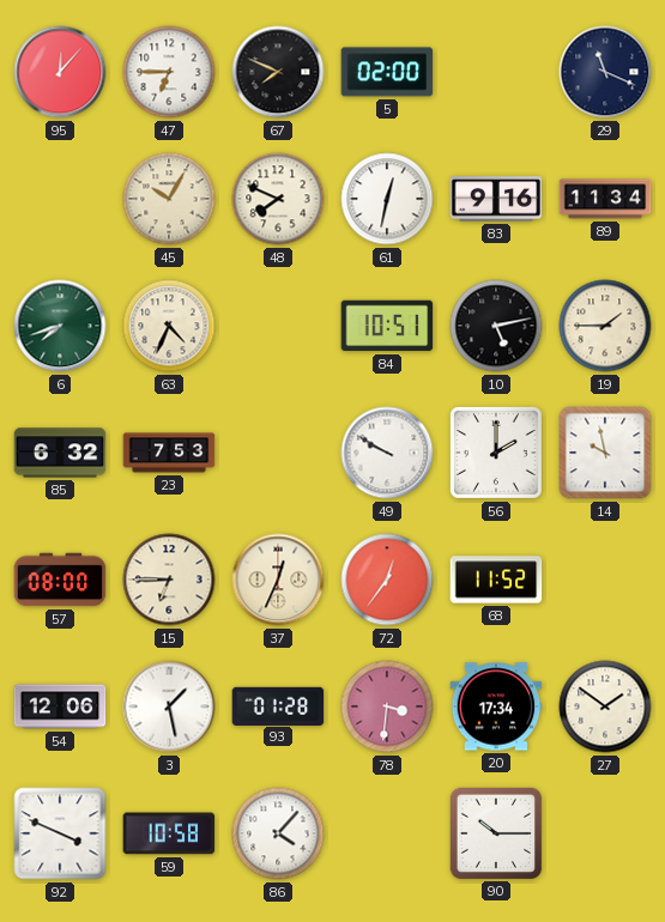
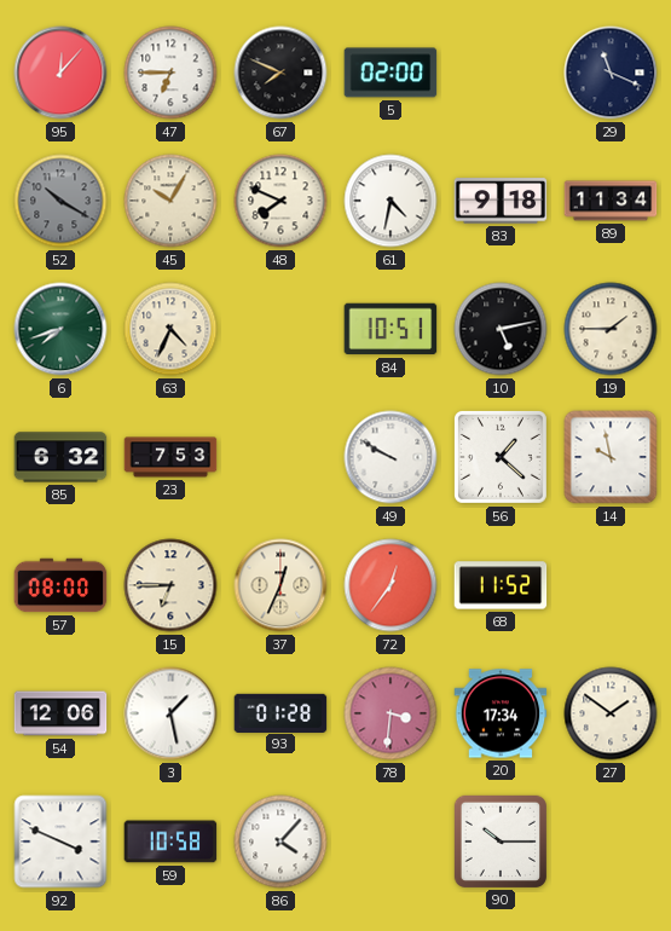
52: none -> 10:20
61: 12:32 -> 4:32
83: 9:16 -> 9:18
56: 2:00 -> 1:22
